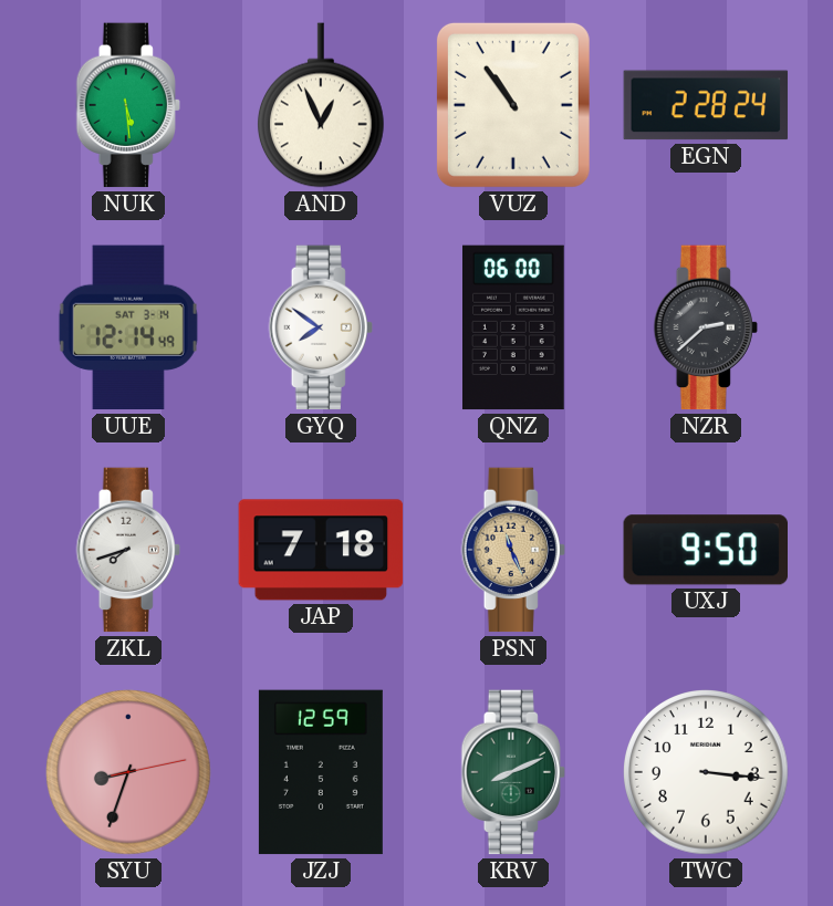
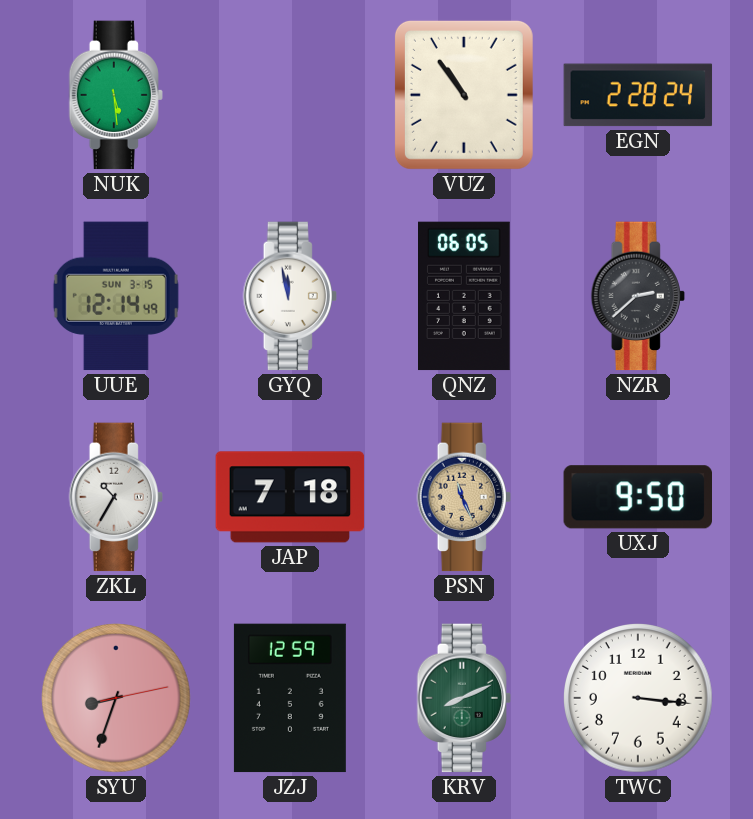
AND: 12:56 -> none
UUE date: SAT 3-14 -> SUN 3-15
GYQ: 7:51 -> 11:58
QNZ: 06:00 -> 06:05
ZKL: 7:42 -> 10:35
